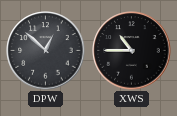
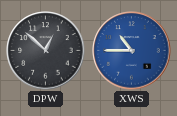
XWS dial: black -> blue
